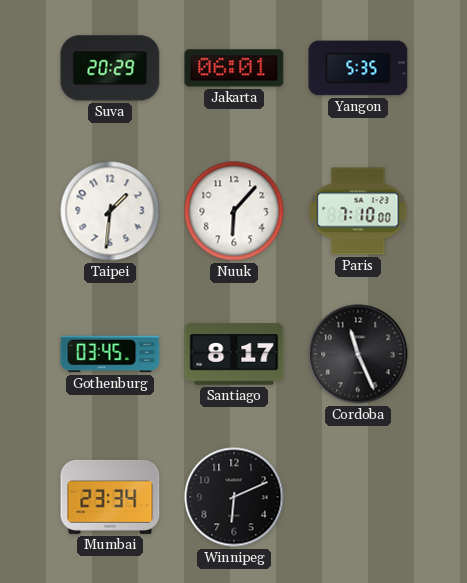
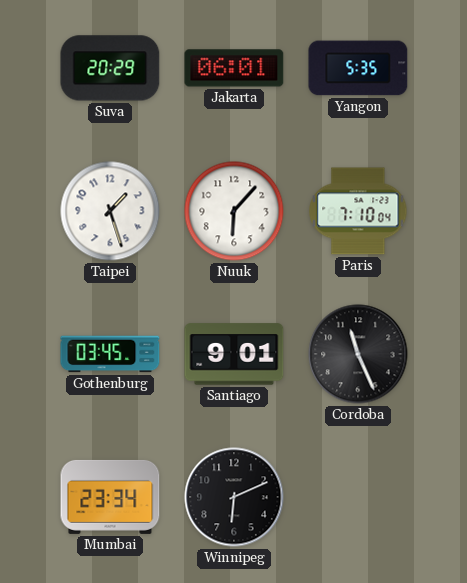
Taipei: 1:31 -> 1:27
Paris: 7:10:00 -> 7:10:04
Santiago: 8:17 -> 9:01
